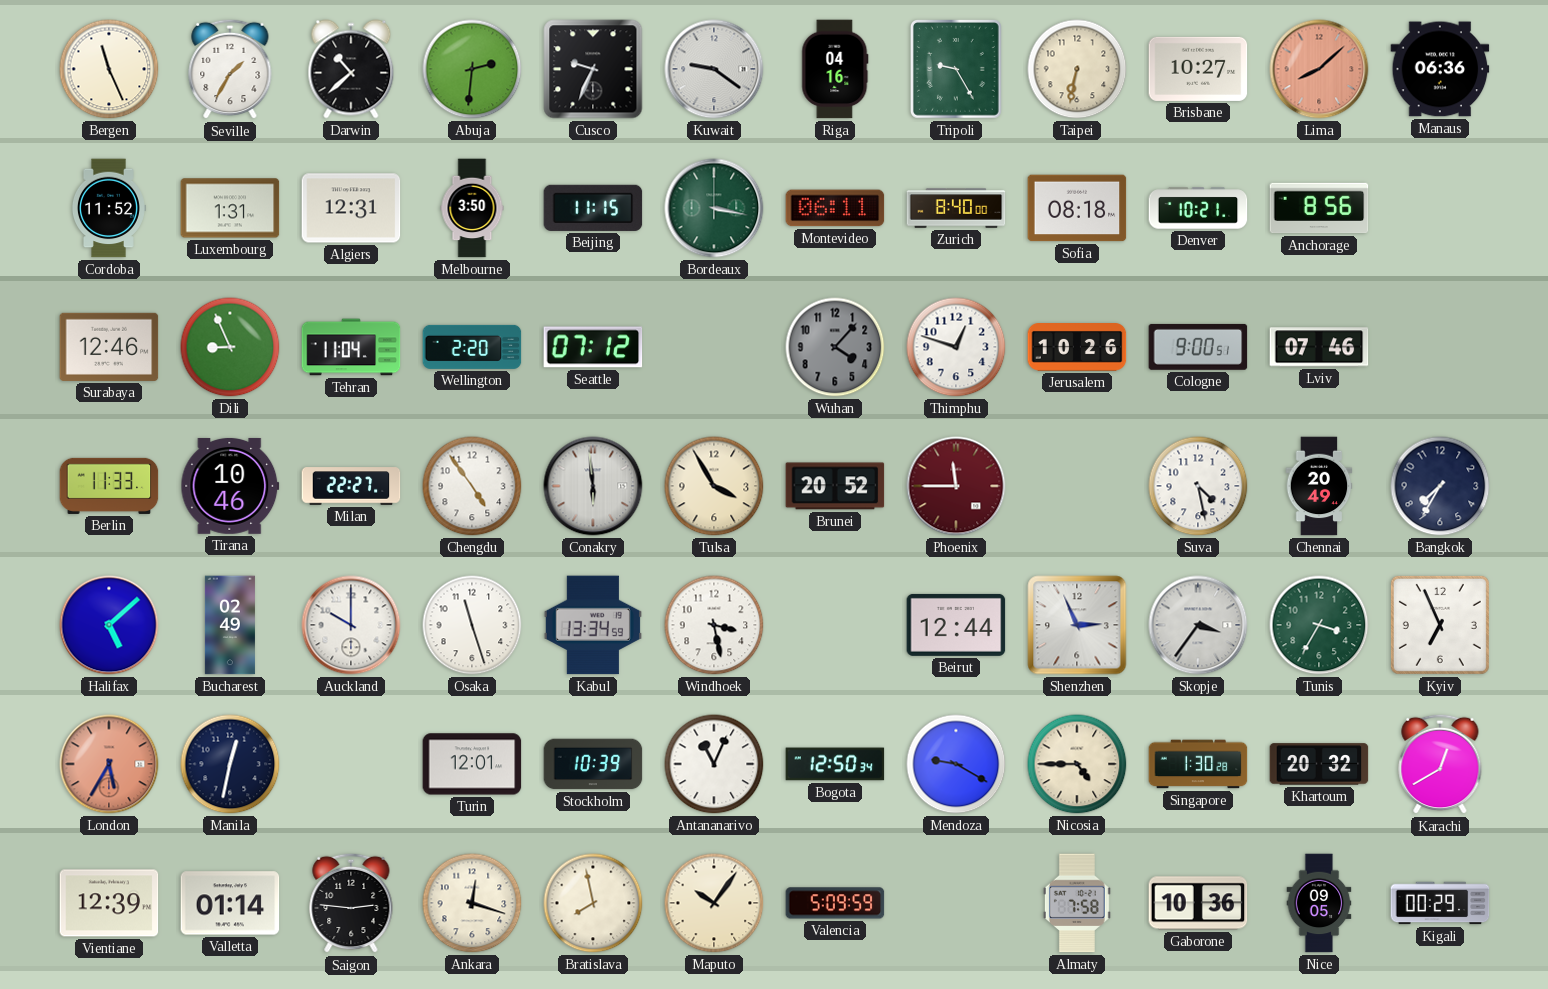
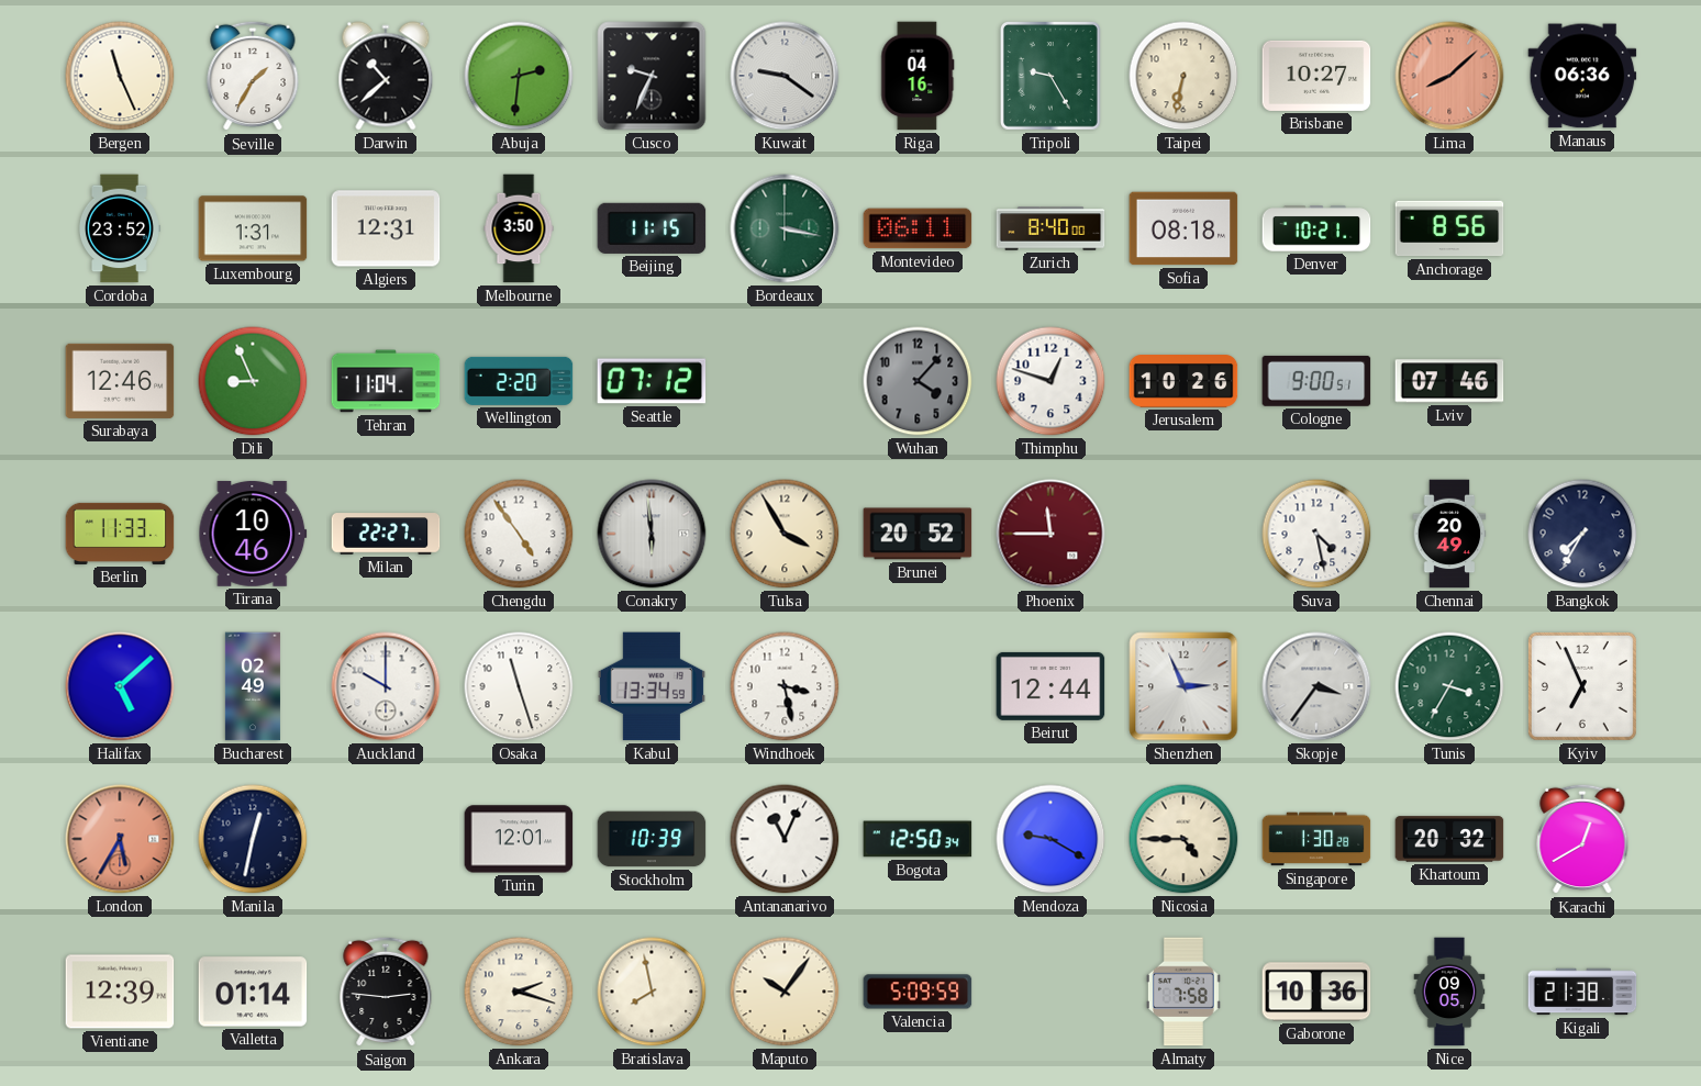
Cordoba: 11:52 -> 23:52
Ankara: 12:18 -> 2:18
Kigali: 00:29 -> 21:38
